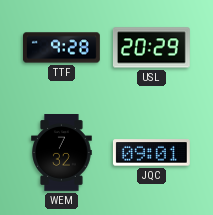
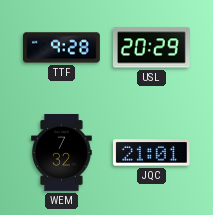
JQC: 09:01 -> 21:01
